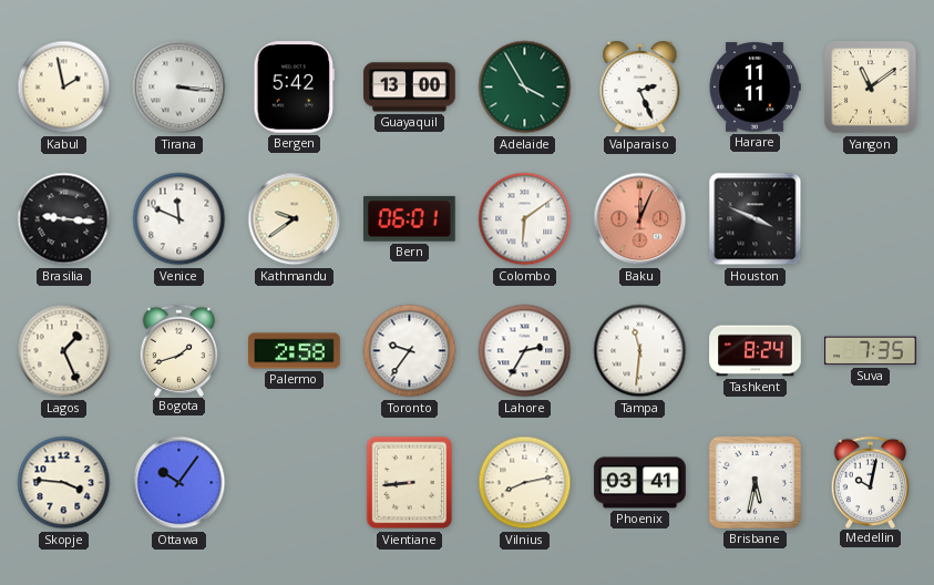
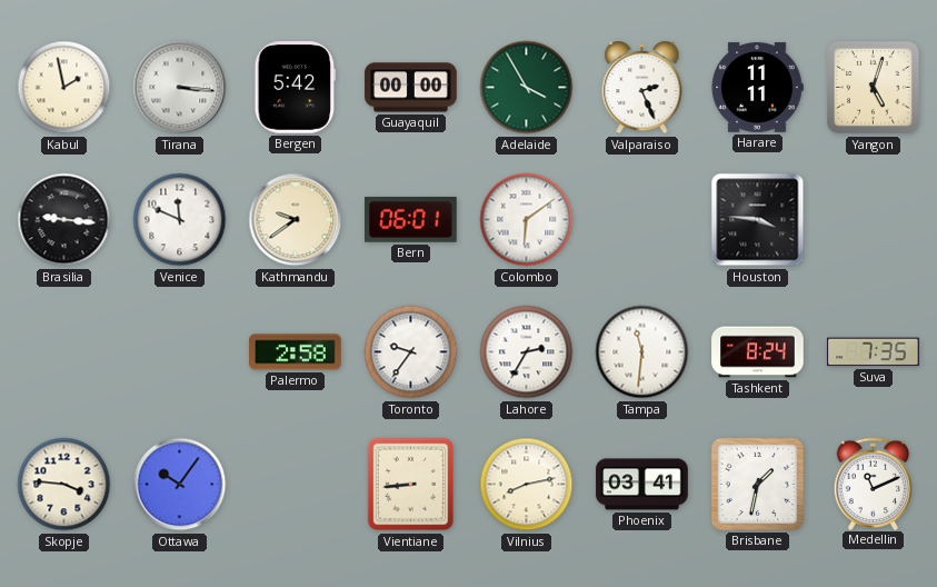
Guayaquil: 13:00 -> 00:00
Yangon: 11:09 -> 5:03
Baku: 12:04 -> none
Houston: 3:49 -> 3:46
Lagos: 1:26 -> none
Bogota: 1:42 -> none
Brisbane: 5:32 -> 1:32
Medellin: 10:02 -> 11:11
